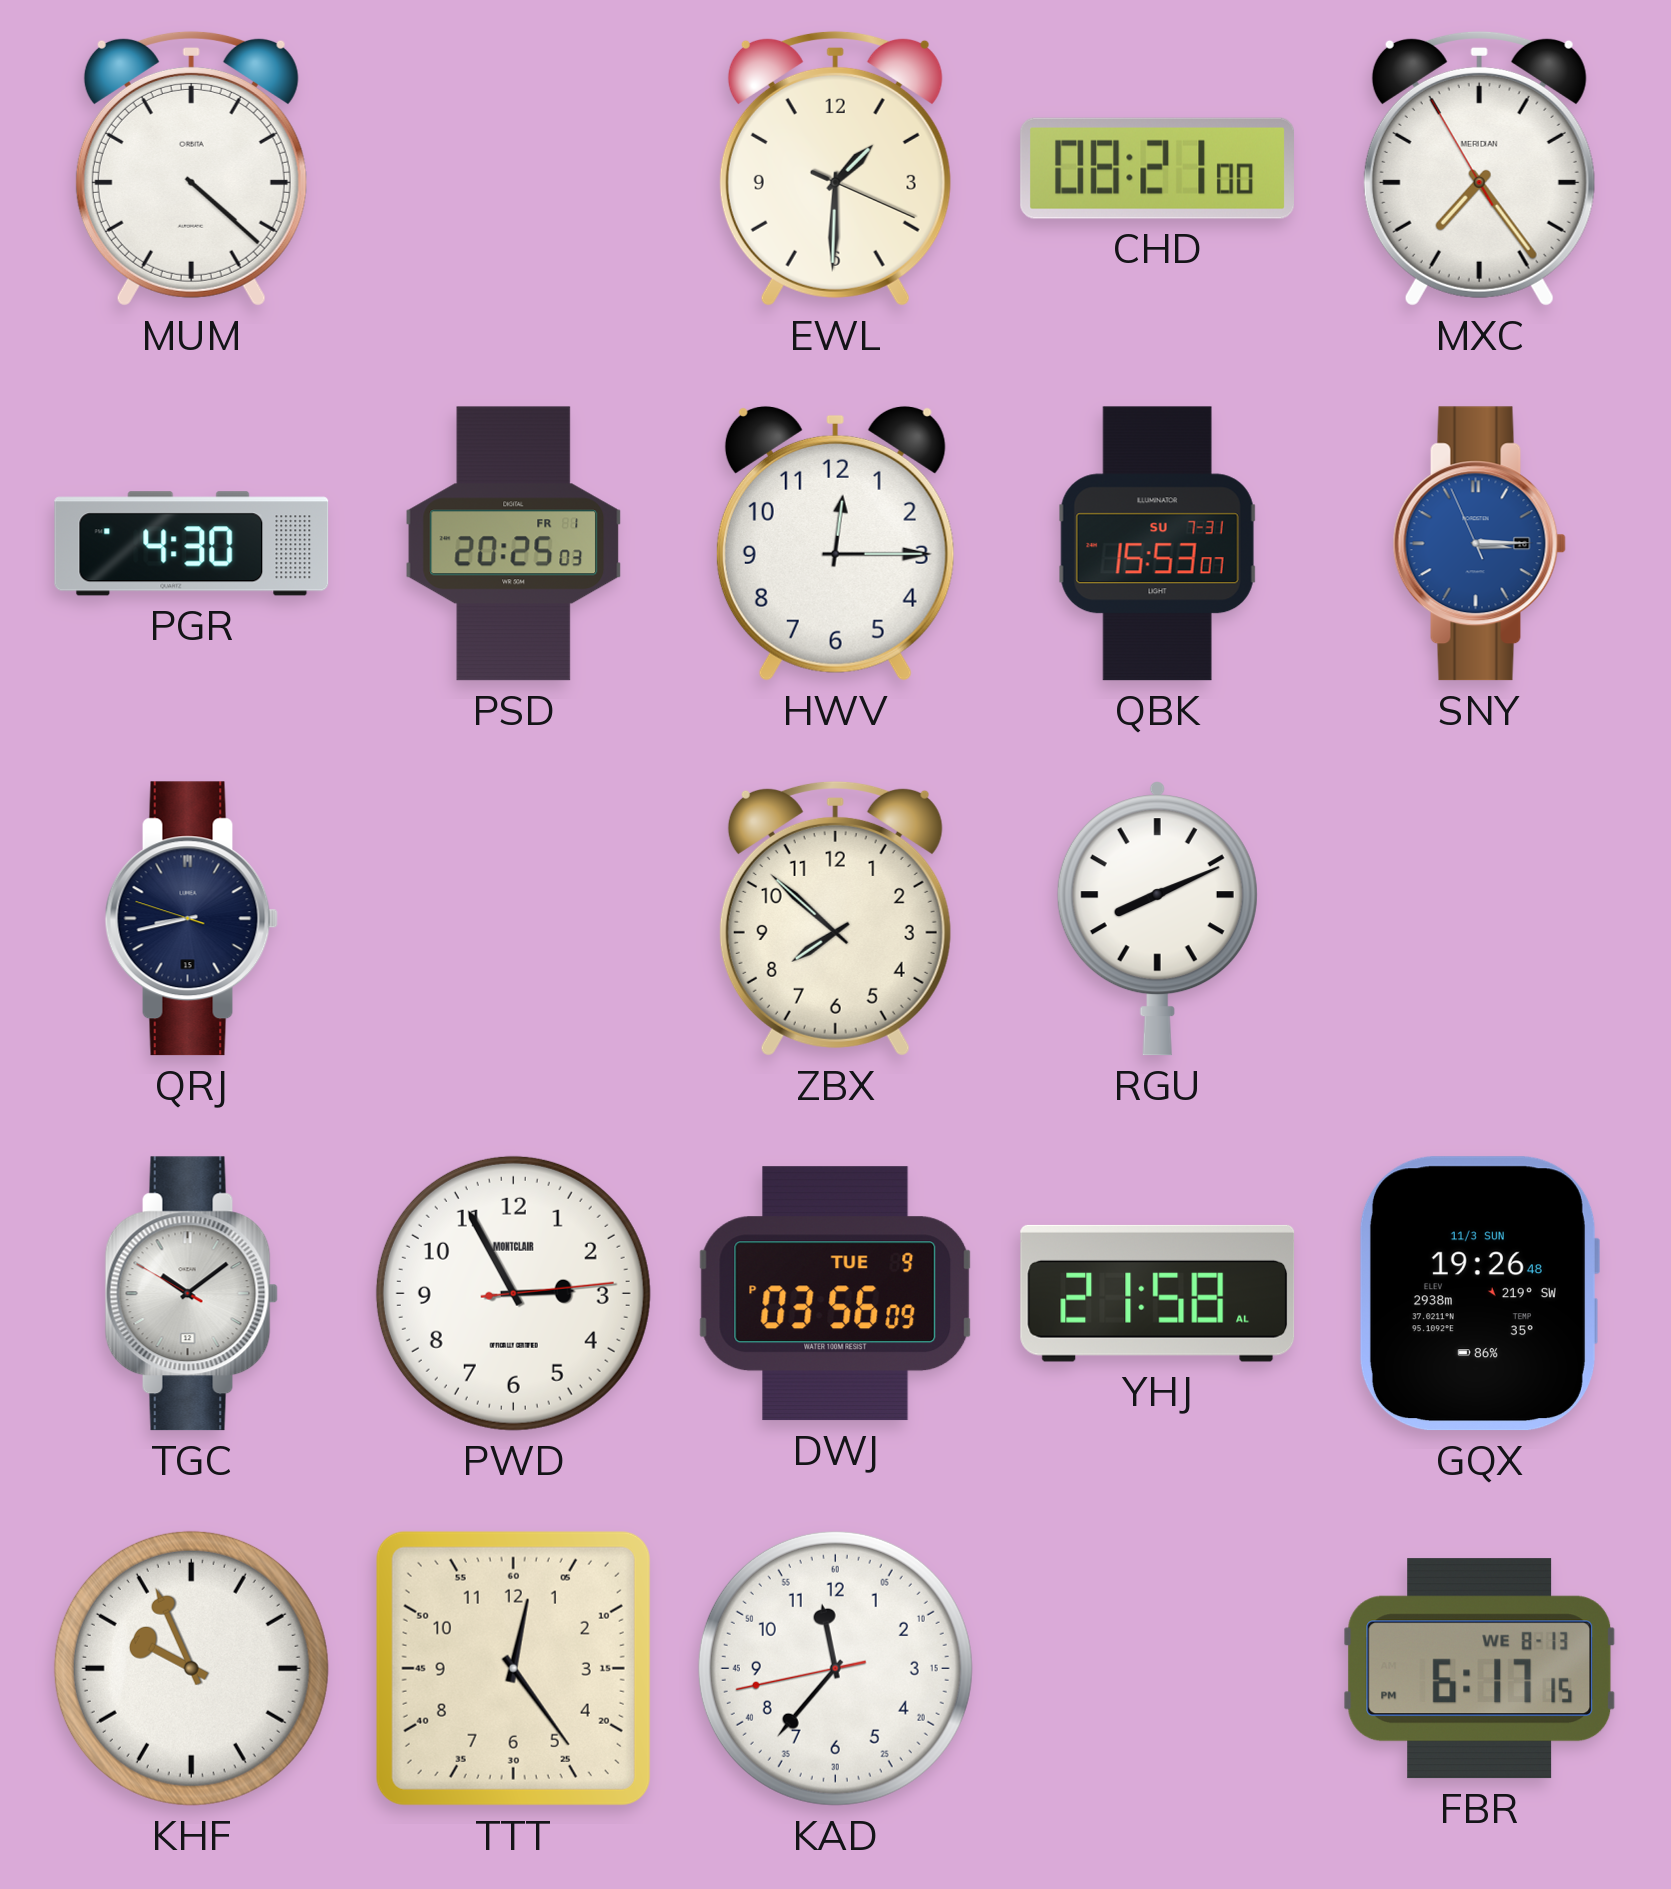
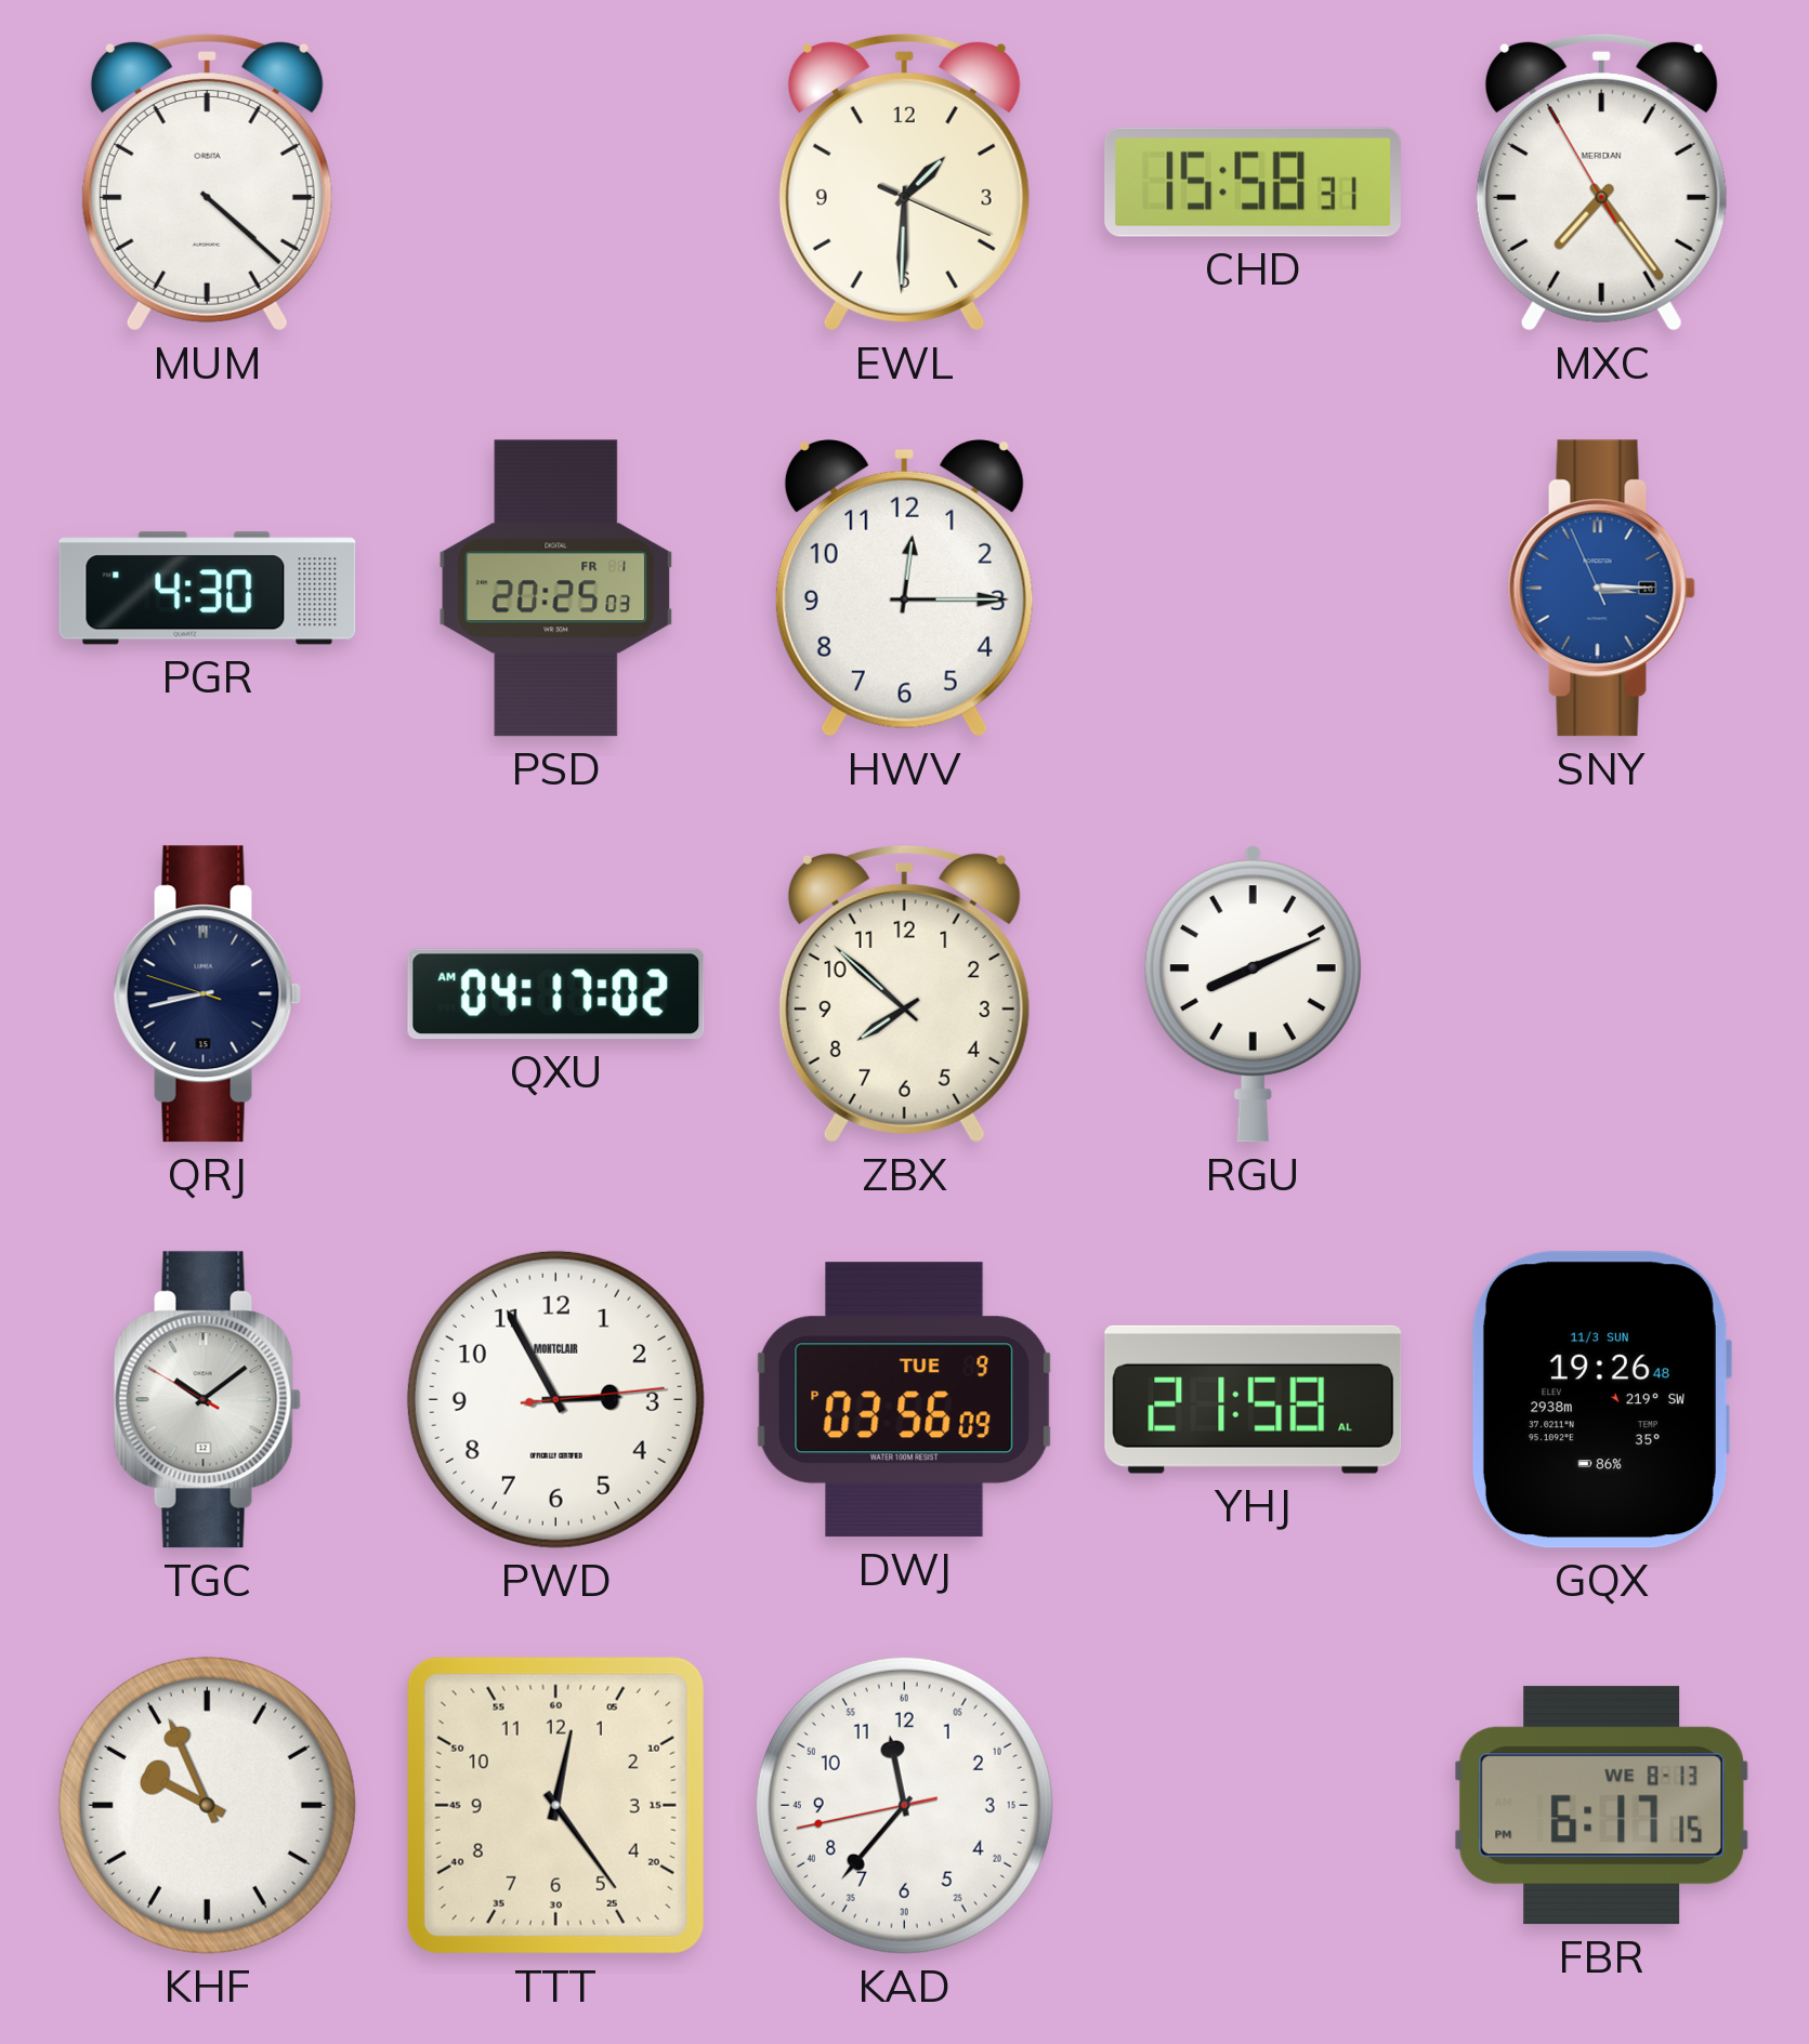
CHD: 08:21 -> 15:58
QBK: 15:53 -> none
QXU: none -> 04:17
